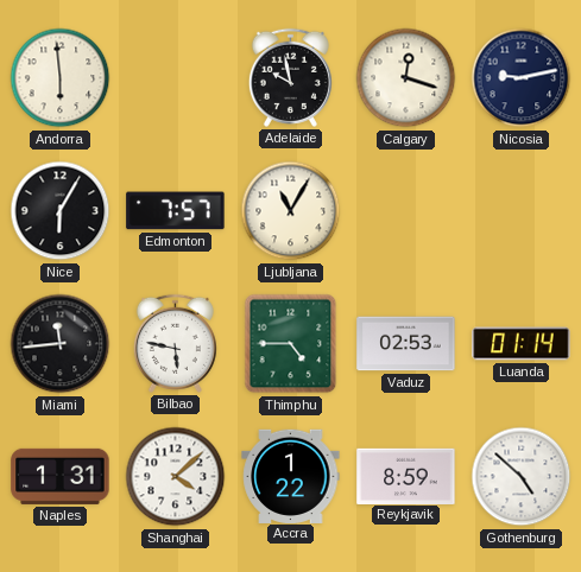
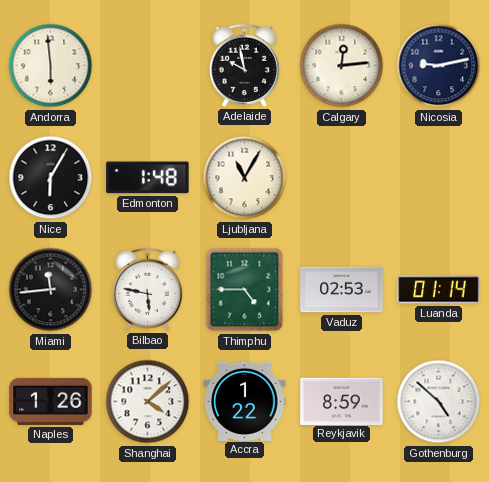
Calgary: 12:18 -> 12:14
Edmonton: 7:57 -> 1:48
Naples: 1:31 -> 1:26
